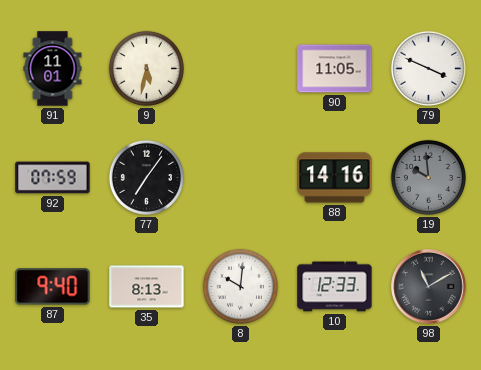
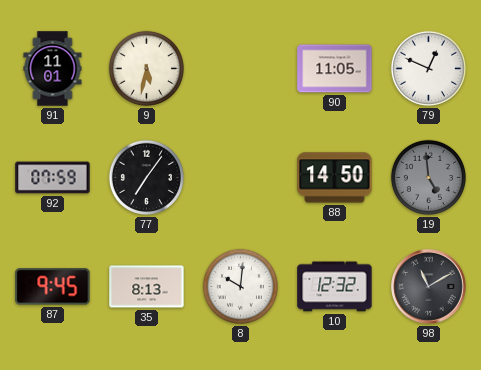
79: 3:49 -> 12:49
88: 14:16 -> 14:50
19: 9:59 -> 4:59
87: 9:40 -> 9:45
10: 12:33 -> 12:32
